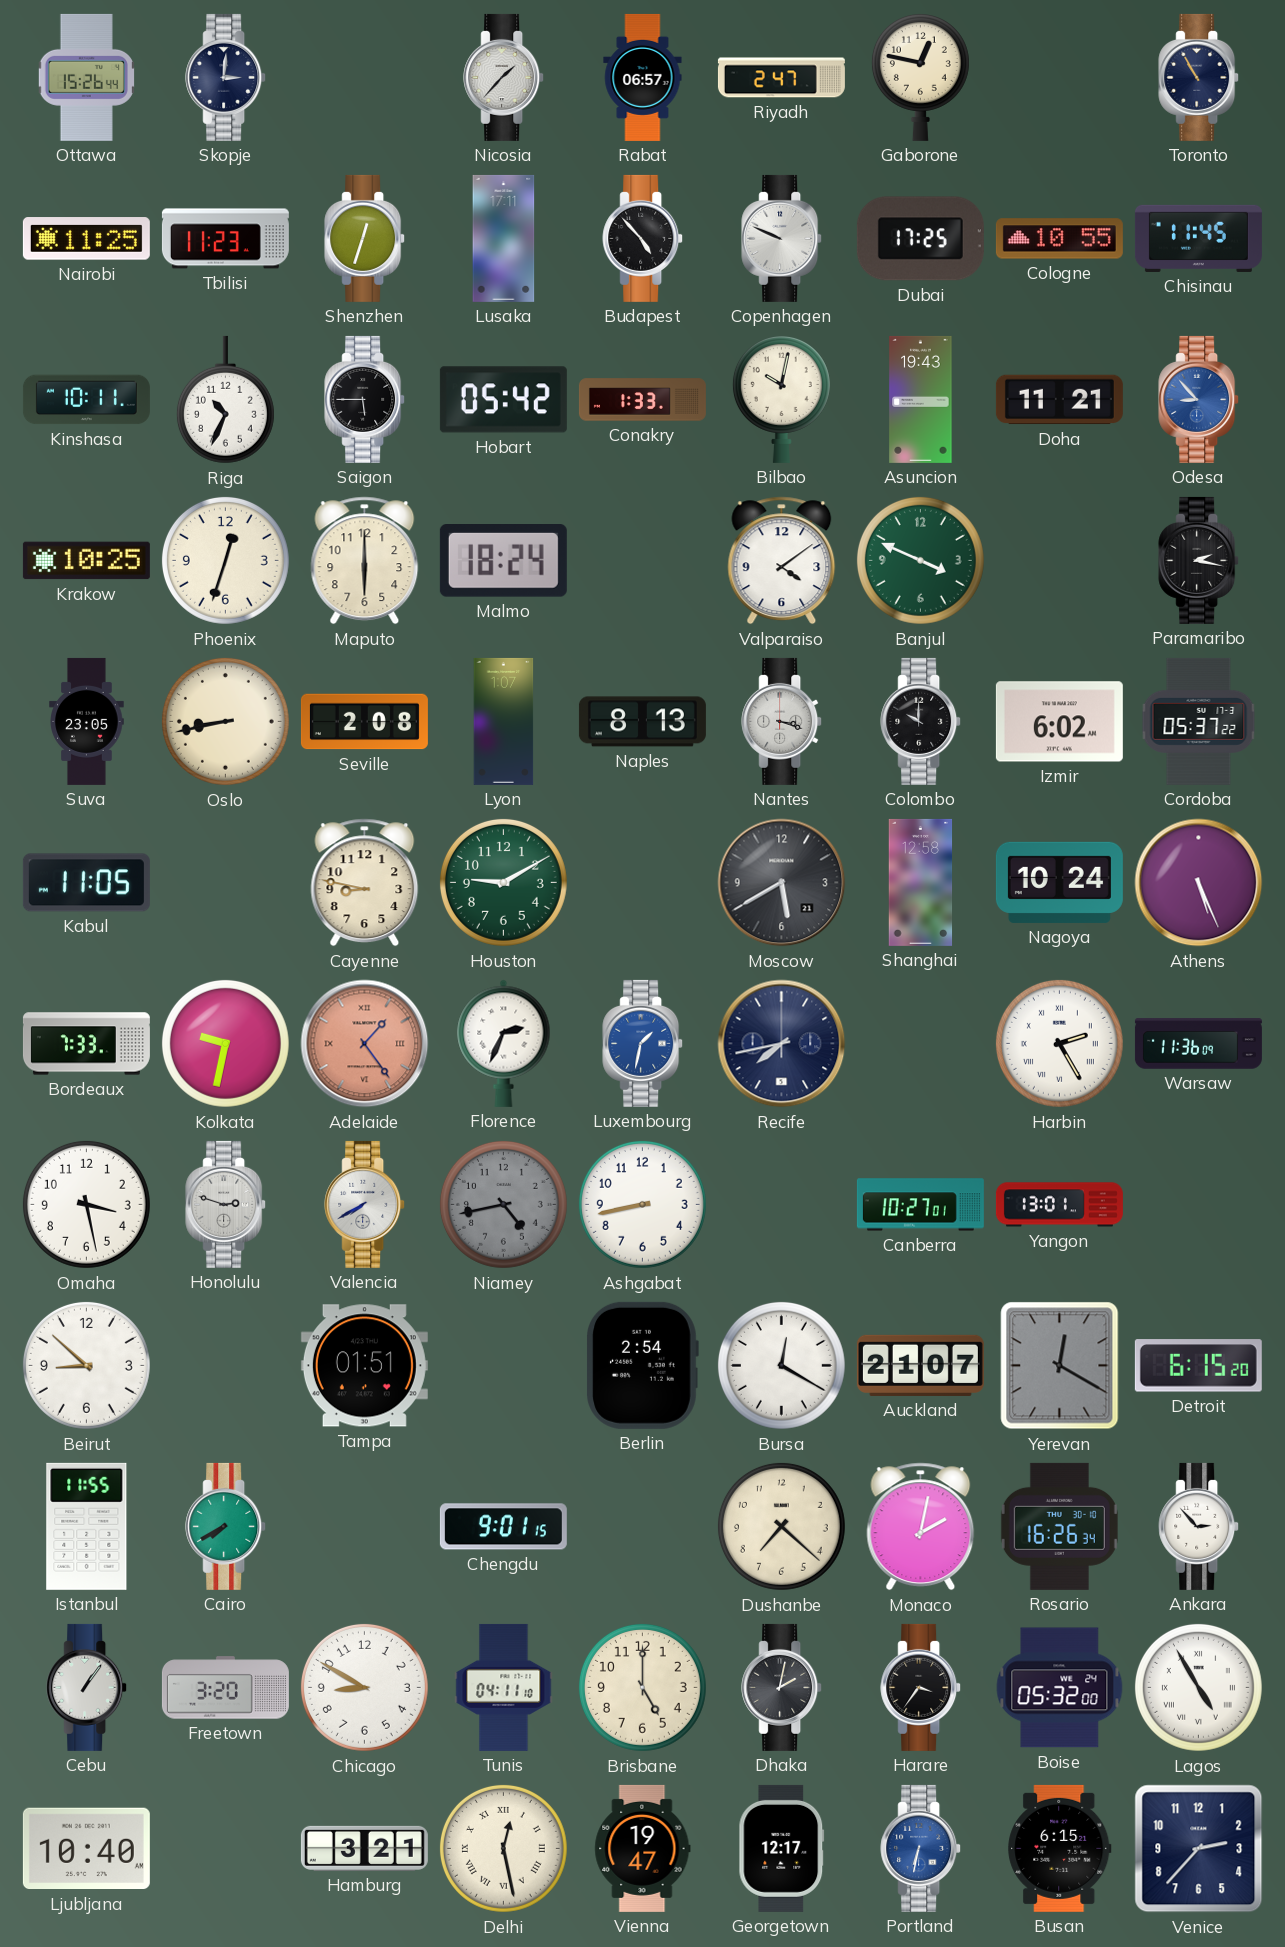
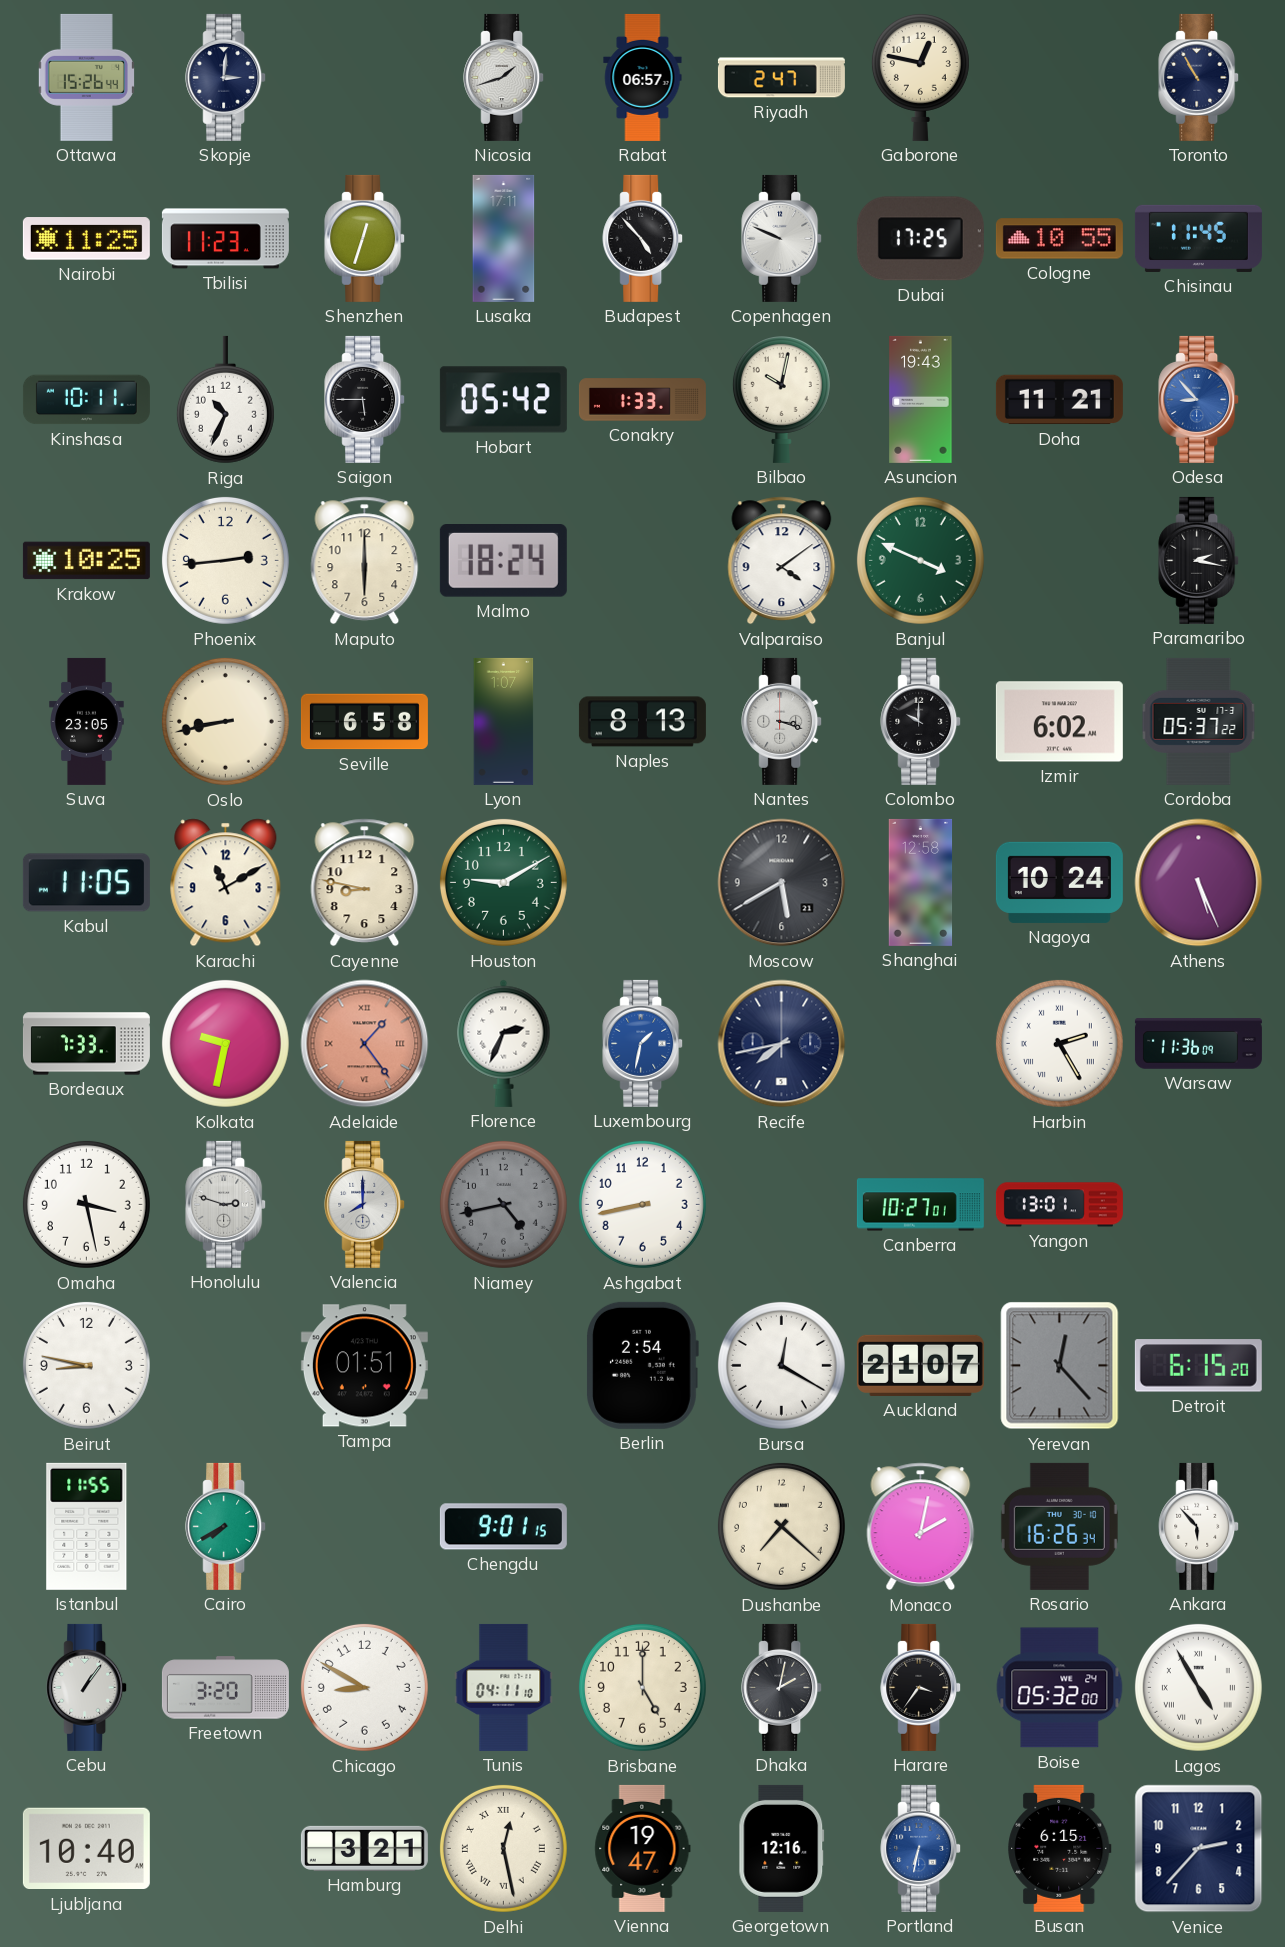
Nicosia: 1:37 -> 1:42
Phoenix: 12:33 -> 2:44
Seville: 2:08 -> 6:58
Karachi: none -> 11:10
Valencia: 7:40 -> 8:00
Beirut: 8:52 -> 8:47
Yerevan: 12:20 -> 12:23
Ankara: 2:53 -> 5:53
Georgetown: 12:17 -> 12:16
